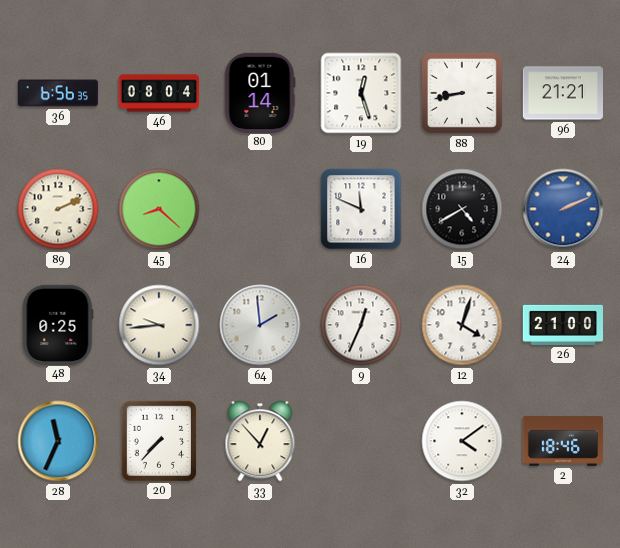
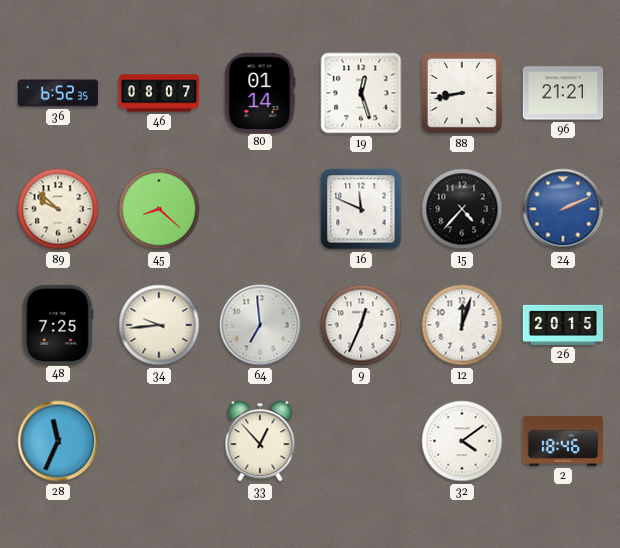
36: 6:56 -> 6:52
46: 08:04 -> 08:07
89: 2:11 -> 9:52
15: 4:40 -> 4:37
48: 0:25 -> 7:25
64: 1:59 -> 6:59
12: 4:03 -> 12:03
26: 21:00 -> 20:15
20: 7:37 -> none
